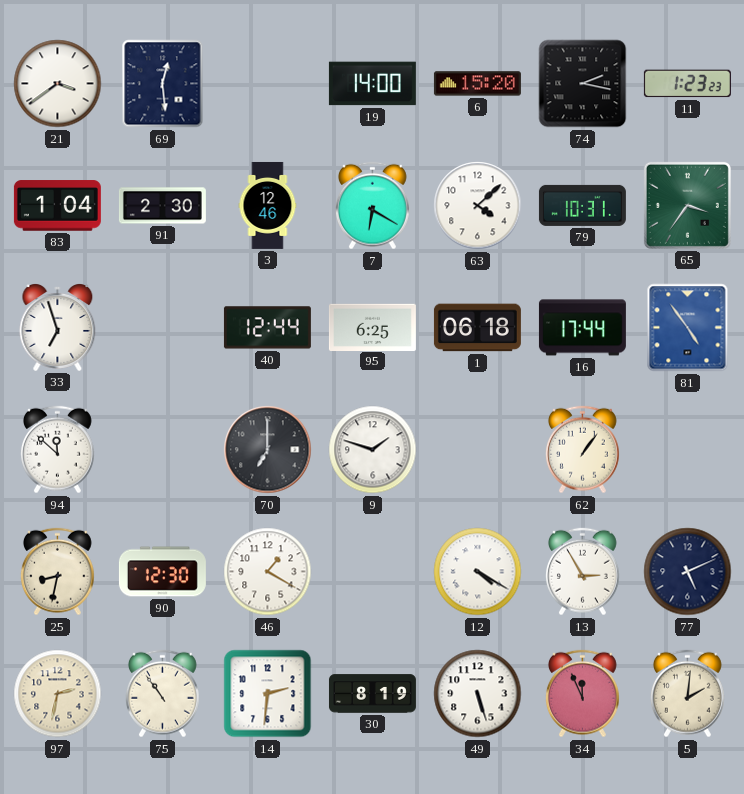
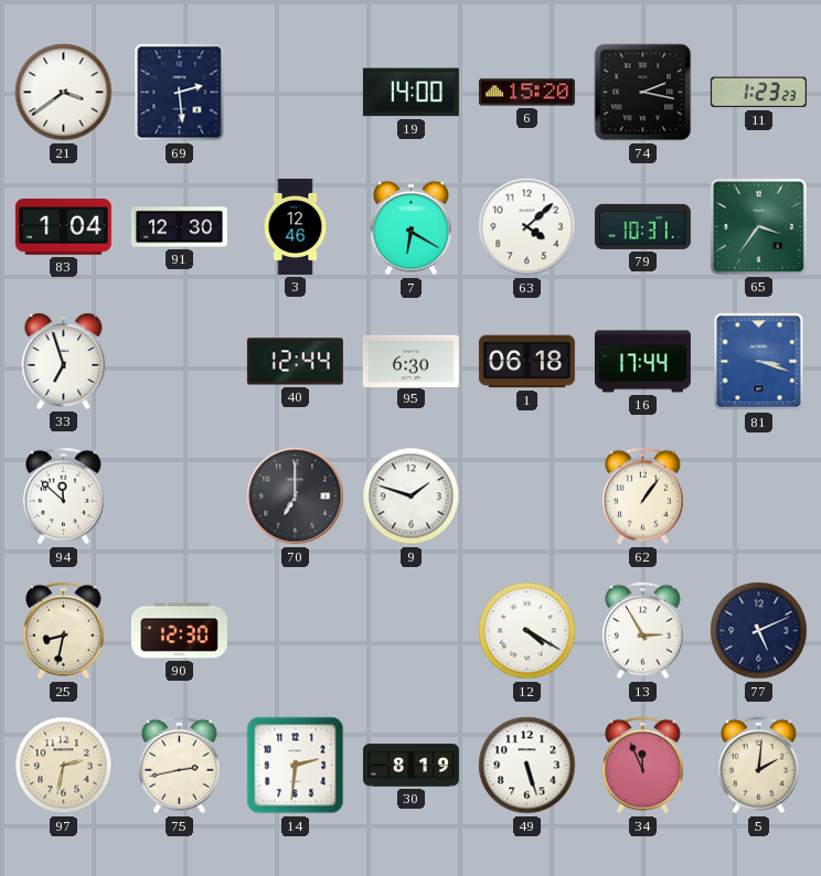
69: 12:29 -> 2:29
91: 2:30 -> 12:30
95: 6:25 -> 6:30
81: 4:54 -> 3:18
46: 1:20 -> none
75: 10:54 -> 2:43
